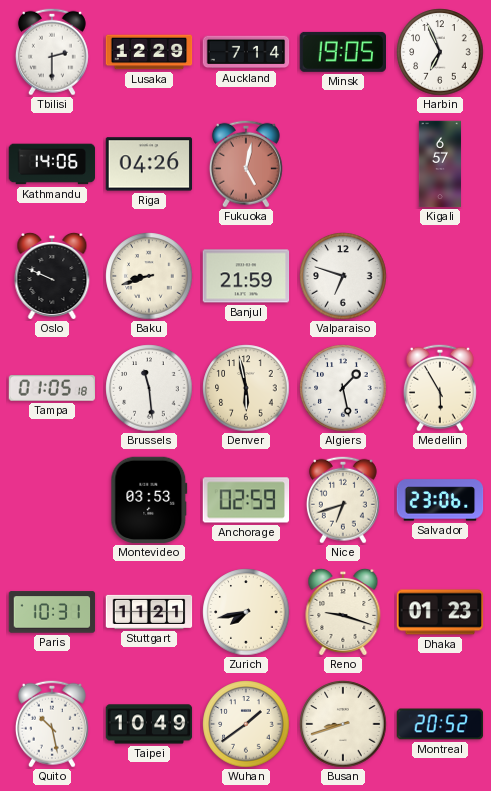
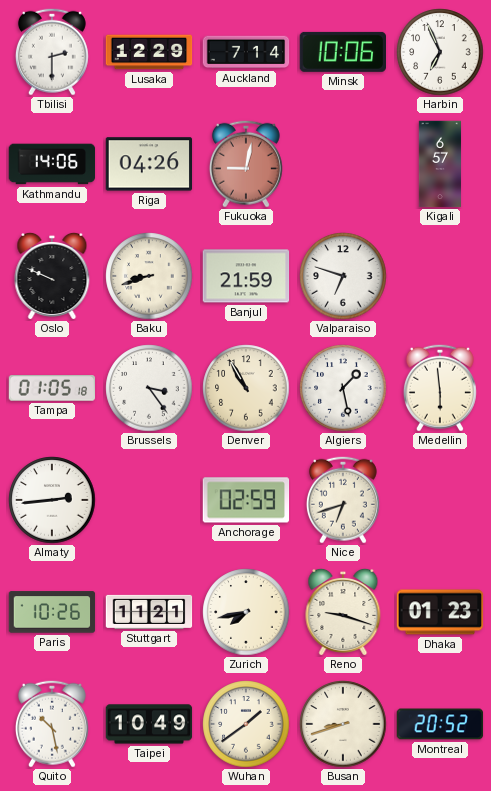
Minsk: 19:05 -> 10:06
Fukuoka: 5:02 -> 9:02
Brussels: 11:29 -> 3:24
Denver: 5:58 -> 10:55
Medellin: 5:55 -> 5:59
Almaty: none -> 2:44
Montevideo: 03:53 -> none
Salvador: 23:06 -> none
Paris: 10:31 -> 10:26
